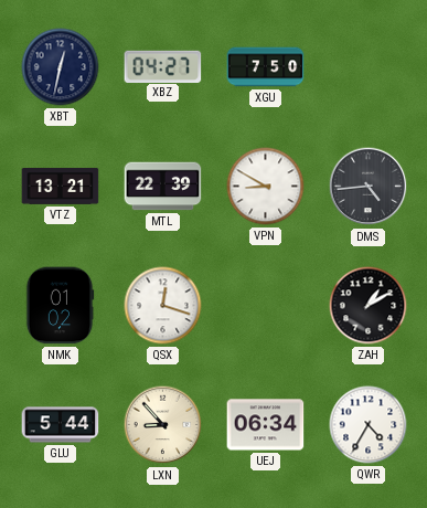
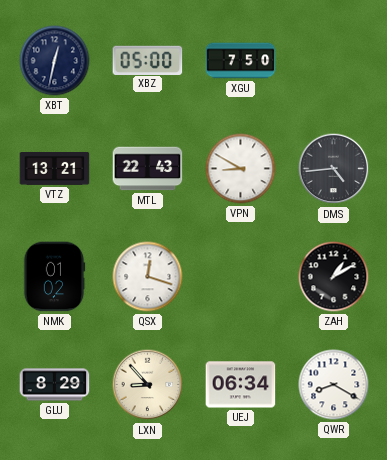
XBZ: 04:27 -> 05:00
MTL: 22:39 -> 22:43
GLU: 5:44 -> 8:29
QWR: 4:35 -> 8:20
